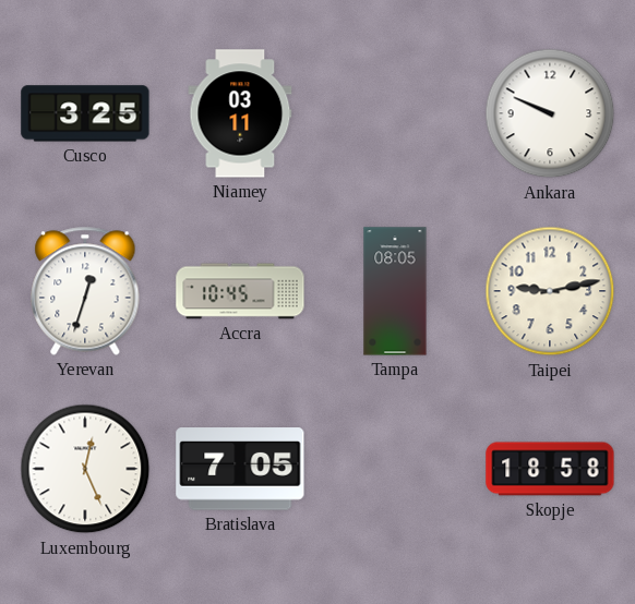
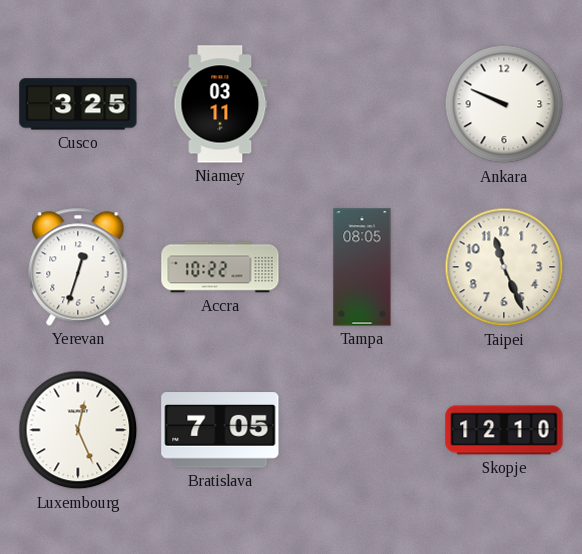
Accra: 10:45 -> 10:22
Taipei: 9:13 -> 11:26
Skopje: 18:58 -> 12:10
